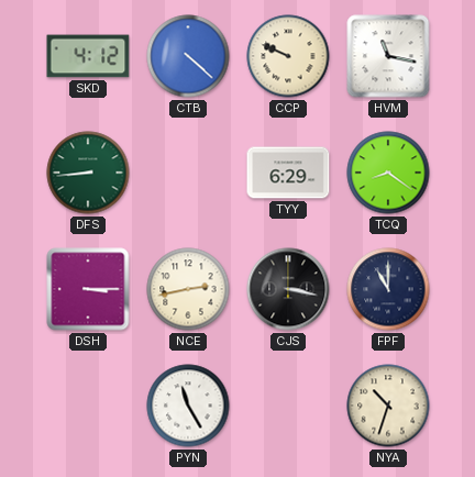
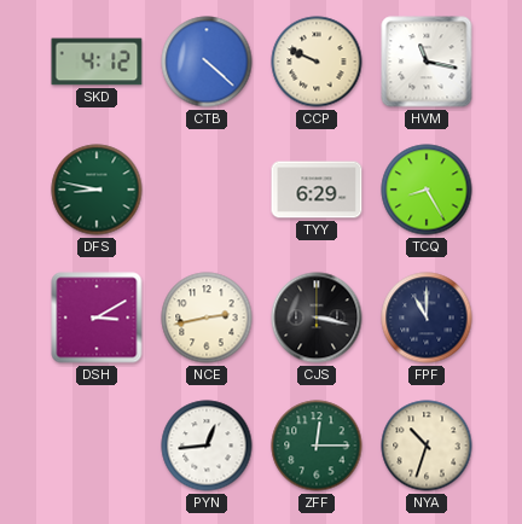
DFS: 8:44 -> 8:47
TCQ: 8:21 -> 8:25
DSH: 3:15 -> 3:10
PYN: 11:25 -> 12:44
ZFF: none -> 12:15
